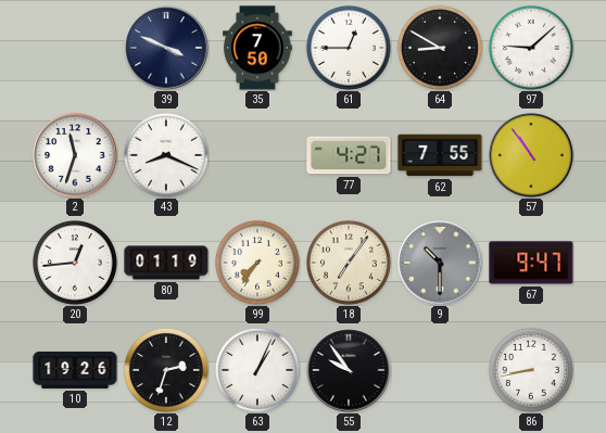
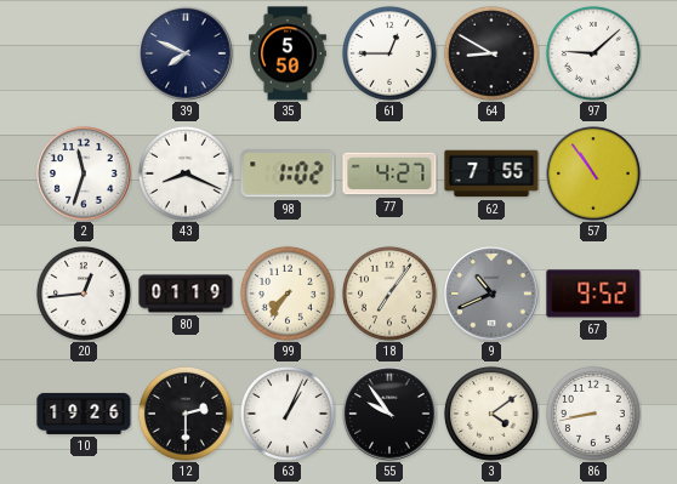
39: 3:49 -> 7:49
35: 7:50 -> 5:50
98: none -> 1:02
9: 10:30 -> 10:41
67: 9:47 -> 9:52
12: 2:33 -> 2:30
3: none -> 4:09
